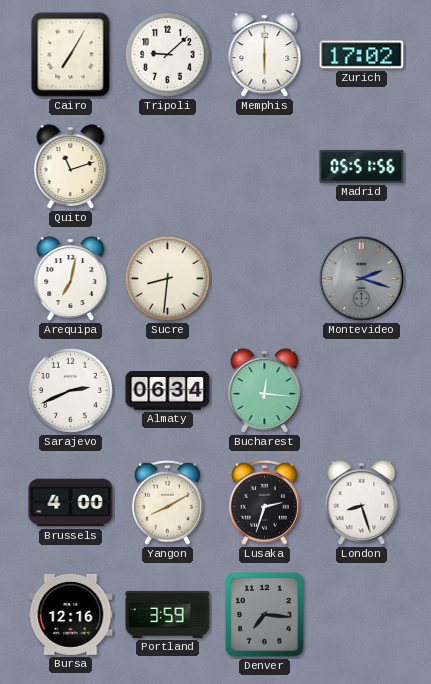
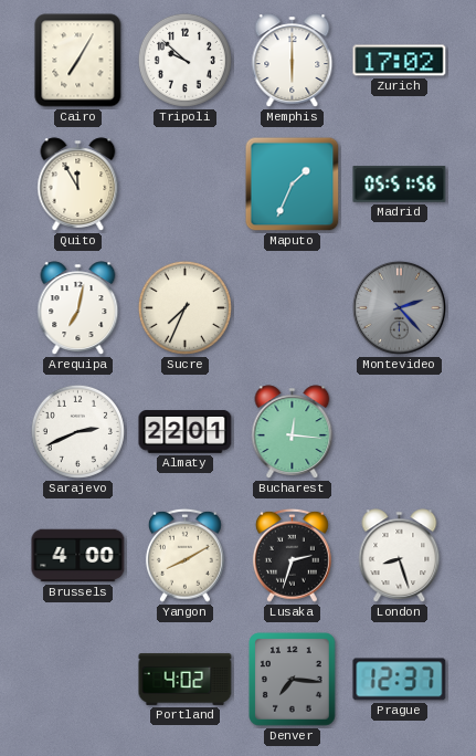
Tripoli: 9:08 -> 9:52
Quito: 11:12 -> 11:55
Maputo: none -> 1:34
Sucre: 8:31 -> 7:34
Montevideo: 2:18 -> 2:23
Almaty: 06:34 -> 22:01
Bursa: 12:16 -> none
Portland: 3:59 -> 4:02
Prague: none -> 12:37
